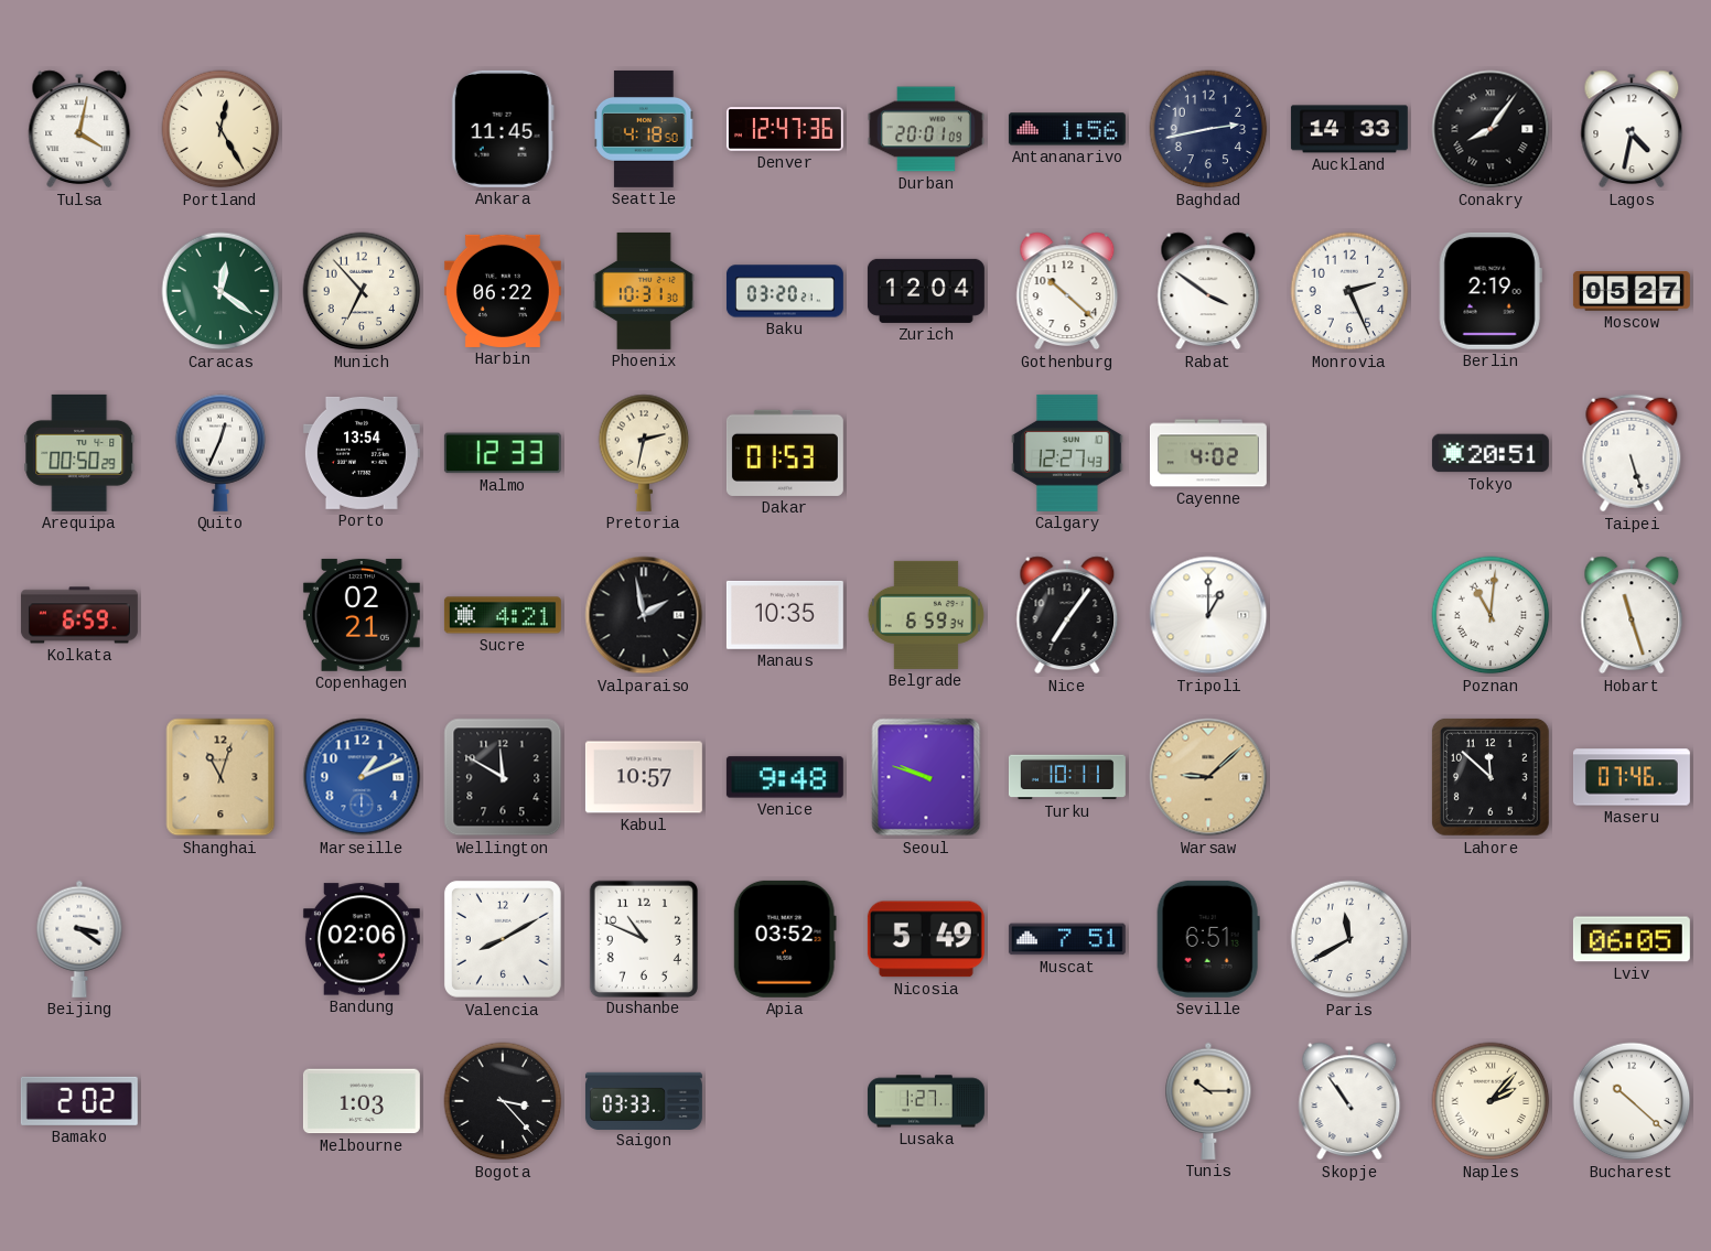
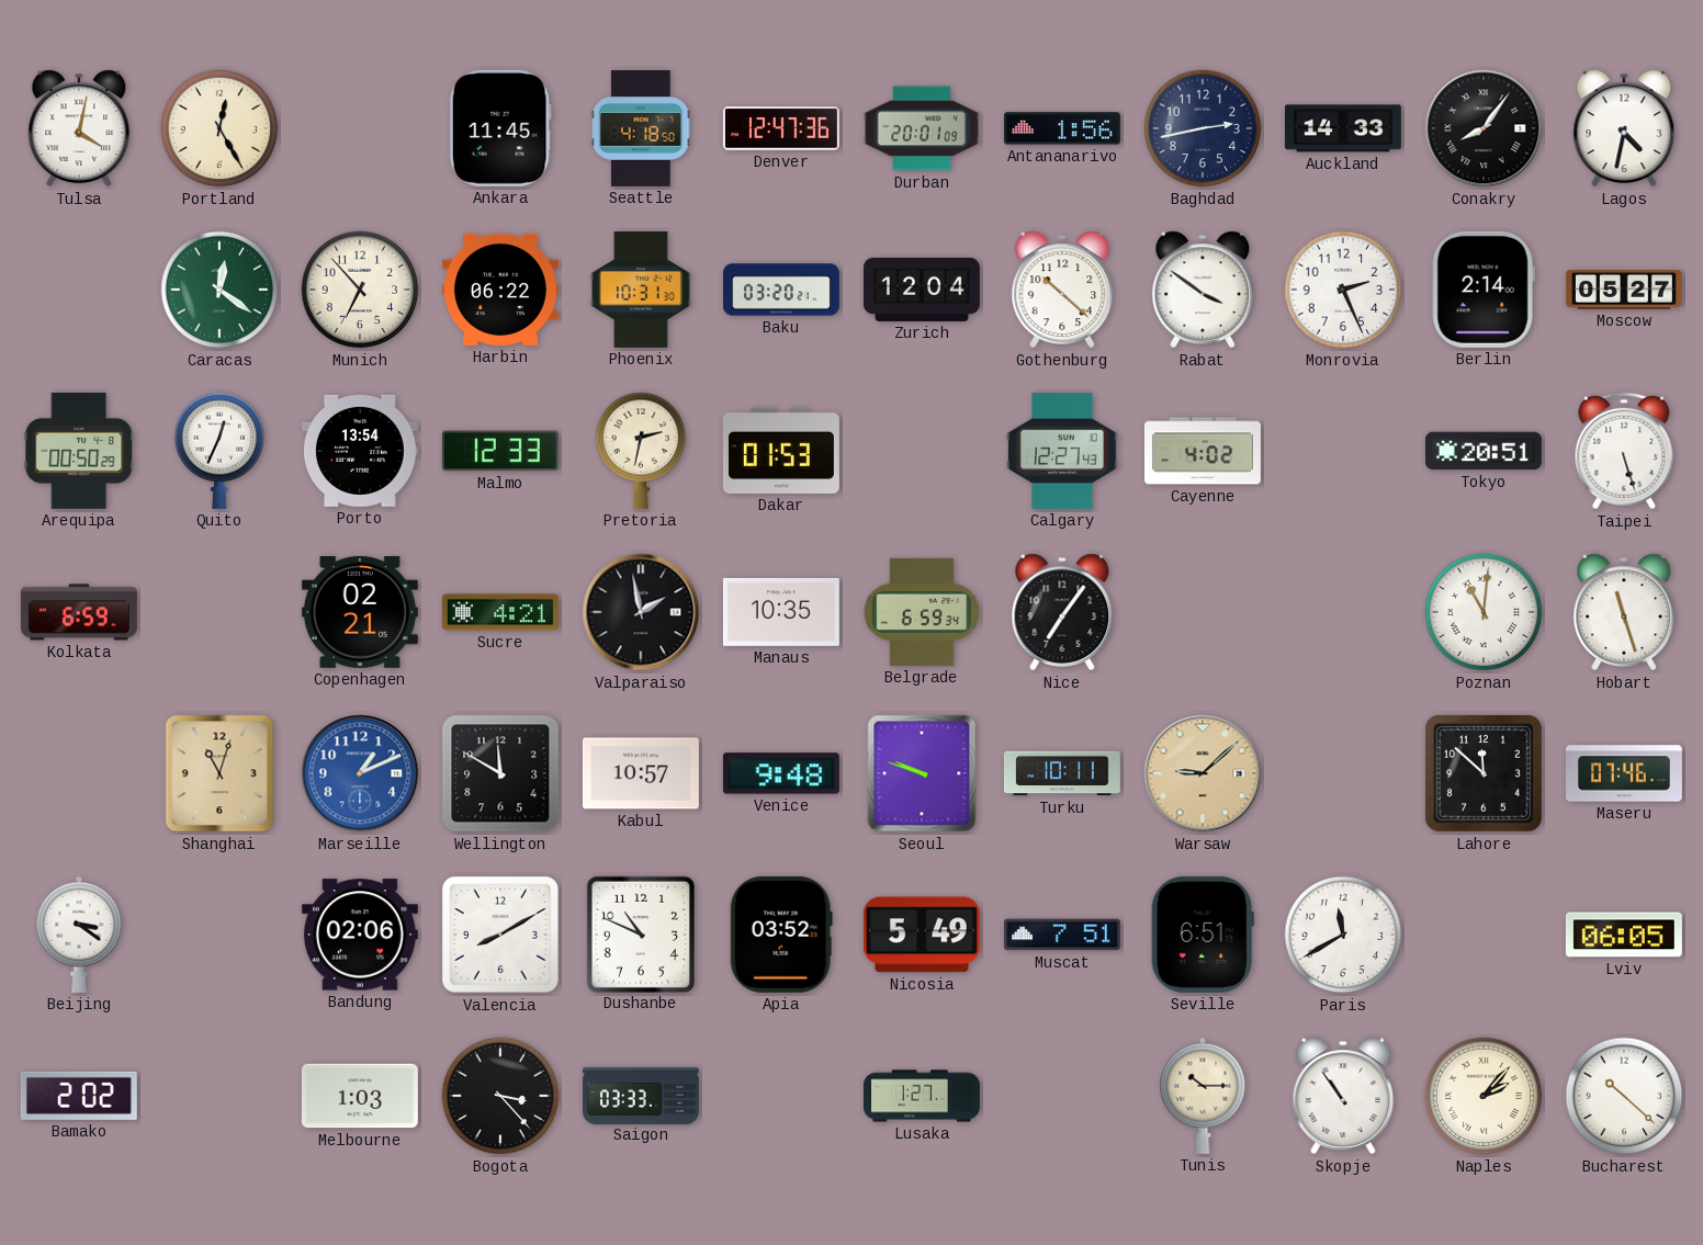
Berlin: 2:19 -> 2:14
Tripoli: 1:00 -> none
